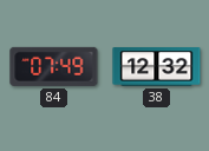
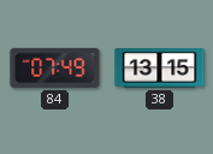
38: 12:32 -> 13:15
